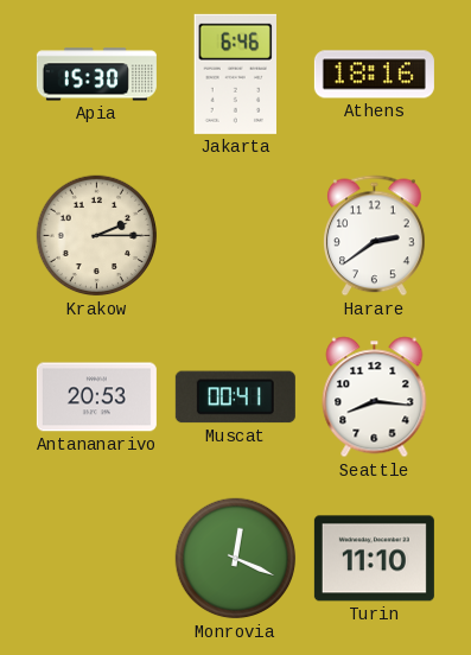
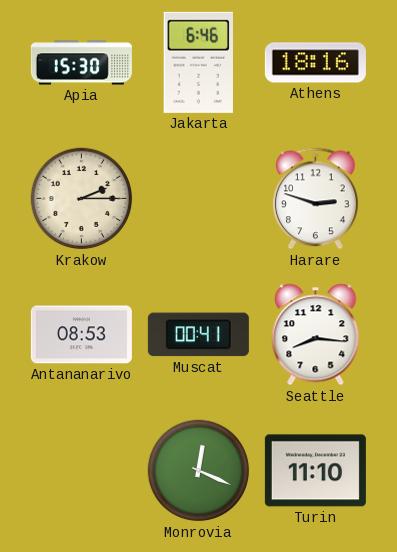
Harare: 2:39 -> 2:48
Antananarivo: 20:53 -> 08:53
